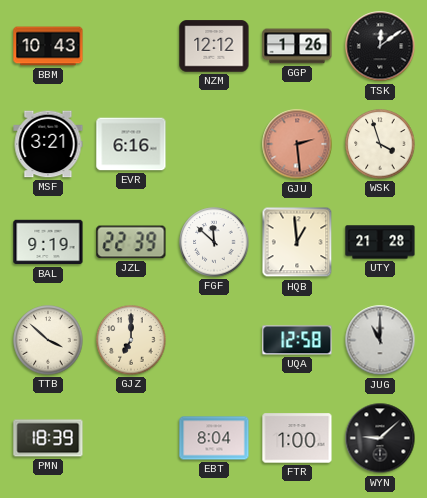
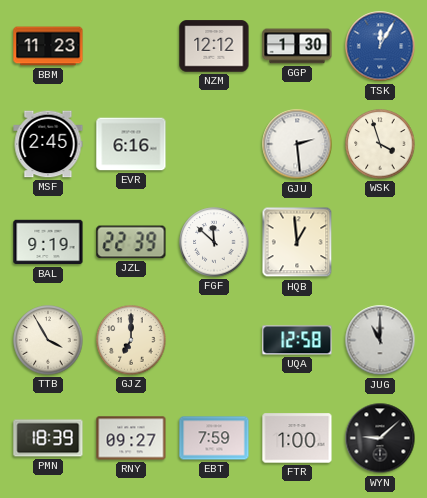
BBM: 10:43 -> 11:23
GGP: 1:26 -> 1:30
TSK: 12:09 -> 12:05
TSK dial: black -> blue
MSF: 3:21 -> 2:45
GJU dial: salmon -> white
UTY: 21:28 -> none
TTB: 3:52 -> 3:55
RNY: none -> 09:27
EBT: 8:04 -> 7:59
